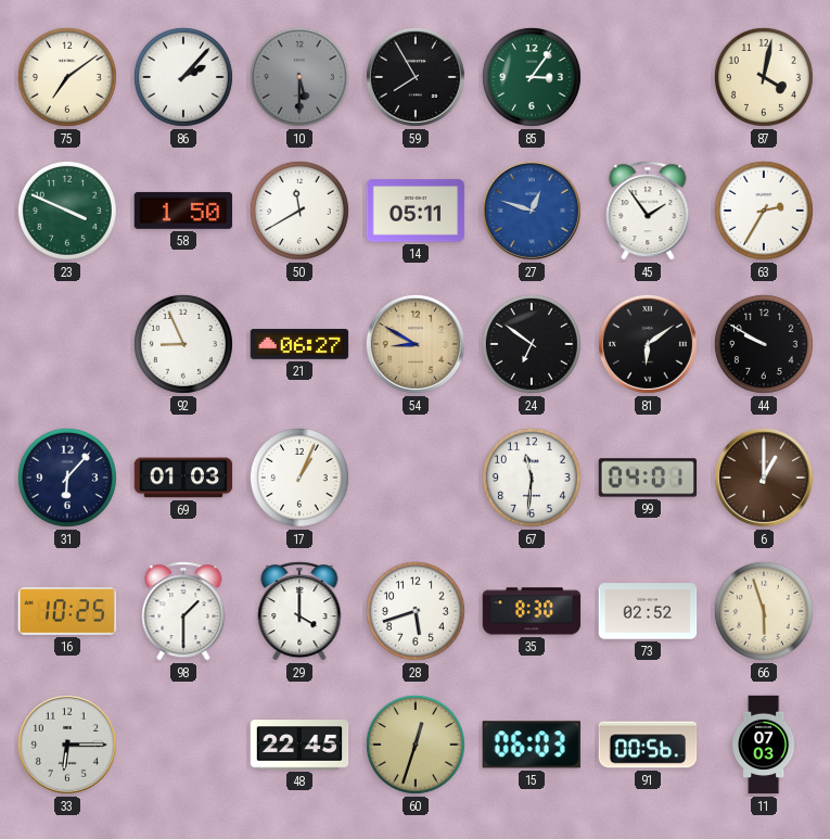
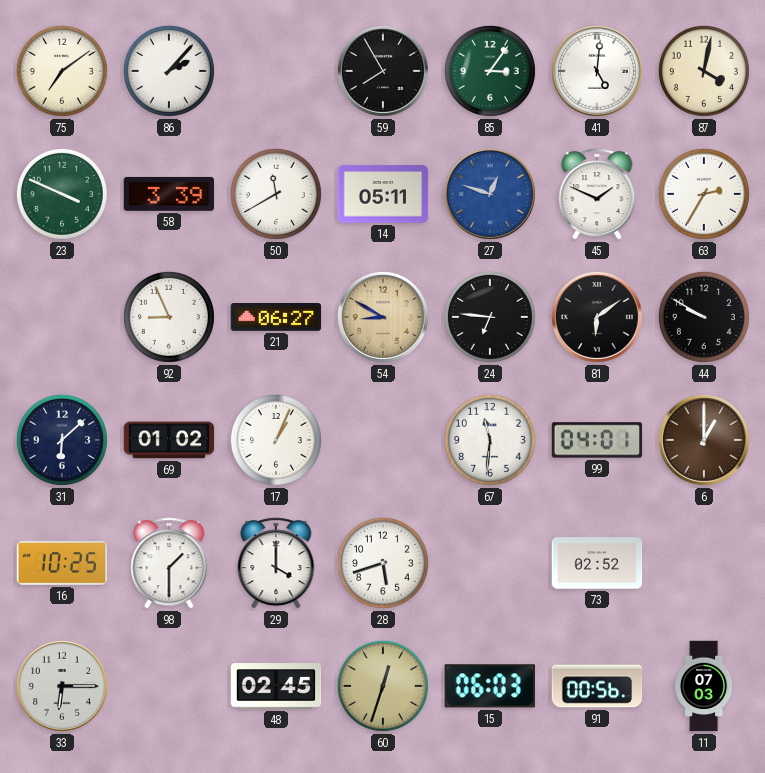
10: 5:30 -> none
41: none -> 5:01
58: 1:50 -> 3:39
45: 1:54 -> 1:49
24: 6:51 -> 6:46
31: 6:07 -> 6:08
69: 01:03 -> 01:02
35: 8:30 -> none
66: 5:57 -> none
48: 22:45 -> 02:45
